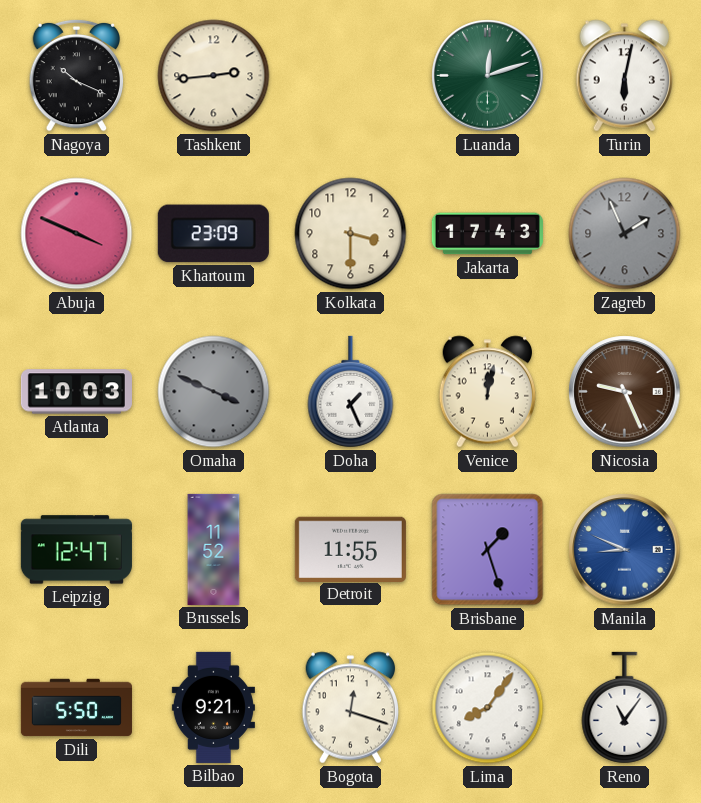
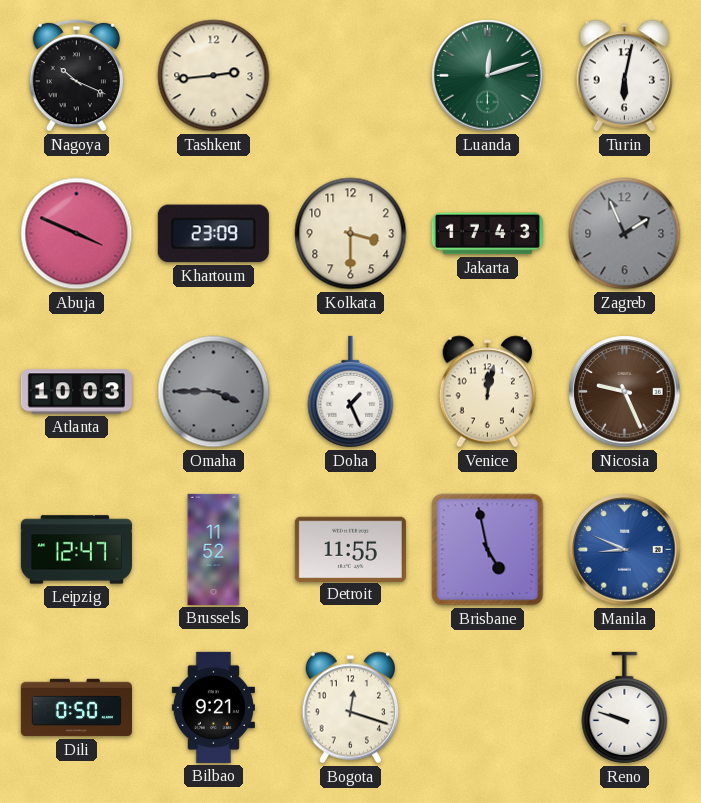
Omaha: 3:49 -> 3:45
Brisbane: 1:27 -> 4:58
Dili: 5:50 -> 0:50
Lima: 8:06 -> none
Reno: 11:06 -> 9:48
